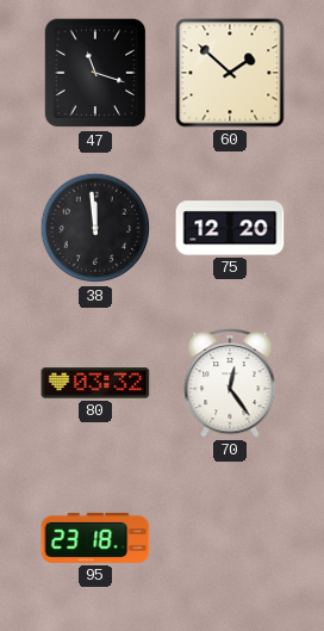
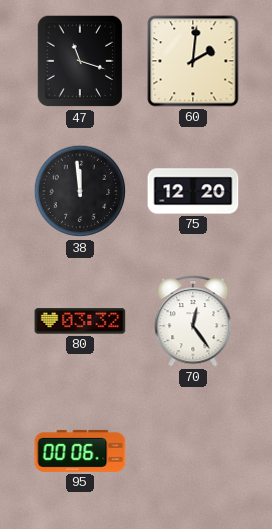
60: 1:52 -> 2:01
95: 23:18 -> 00:06
